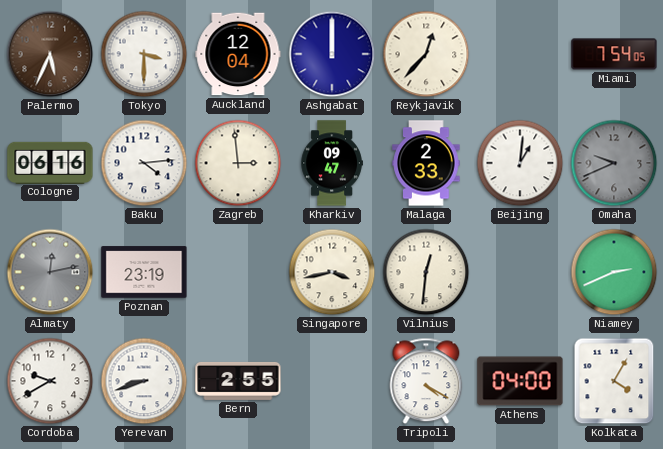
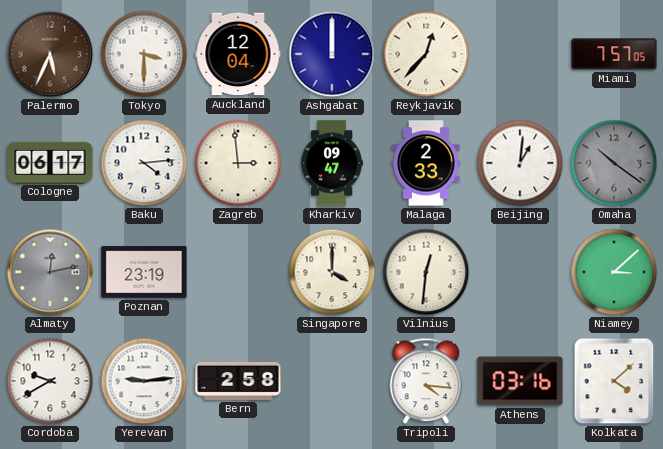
Miami: 7:54 -> 7:57
Cologne: 06:16 -> 06:17
Omaha: 9:41 -> 10:21
Singapore: 3:43 -> 4:00
Niamey: 2:41 -> 3:08
Yerevan: 8:42 -> 9:14
Bern: 2:55 -> 2:58
Tripoli: 4:20 -> 4:16
Athens: 04:00 -> 03:16
Kolkata: 4:05 -> 4:08
